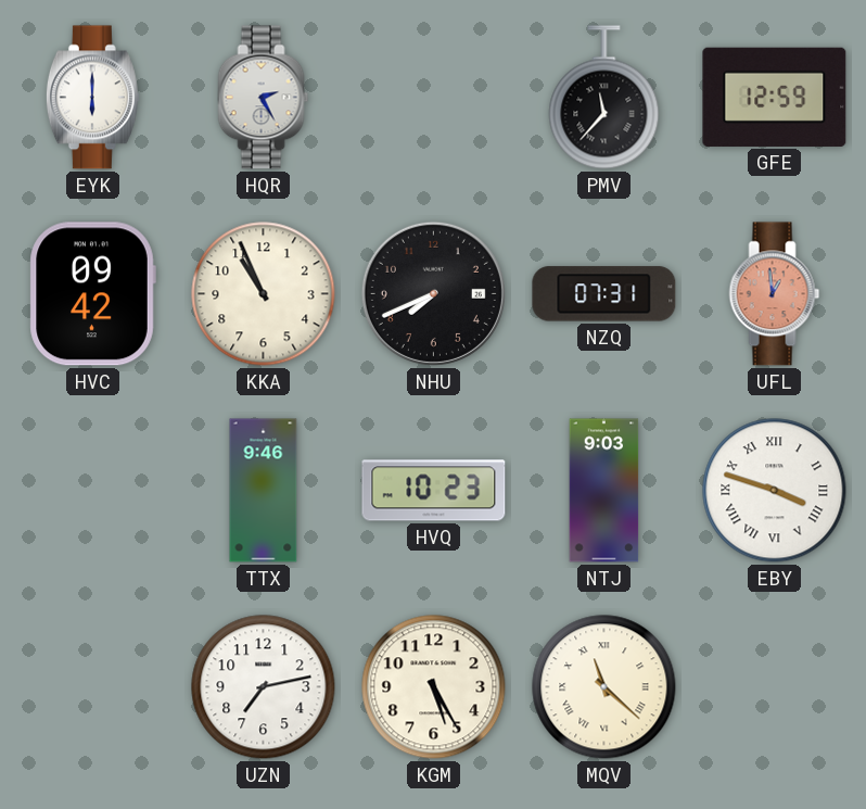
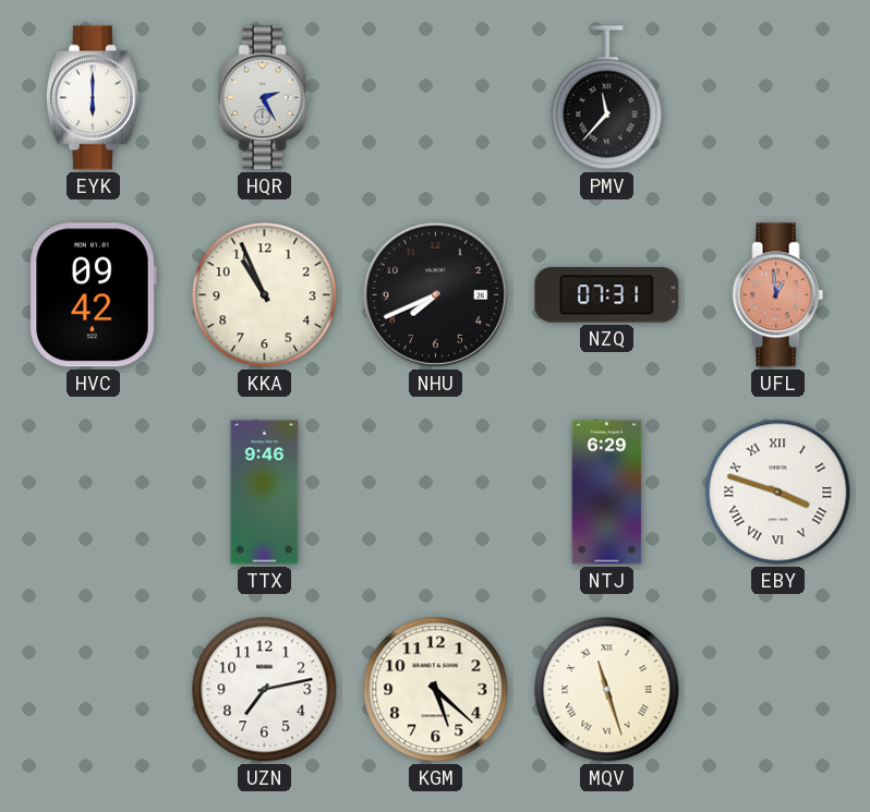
GFE: 12:59 -> none
HVQ: 10:23 -> none
NTJ: 9:03 -> 6:29
KGM: 5:25 -> 5:22
MQV: 11:22 -> 11:27
